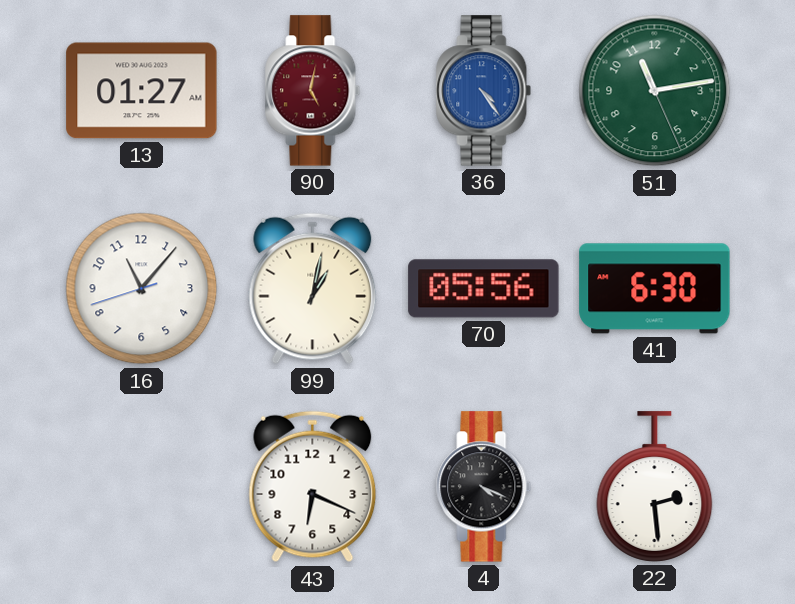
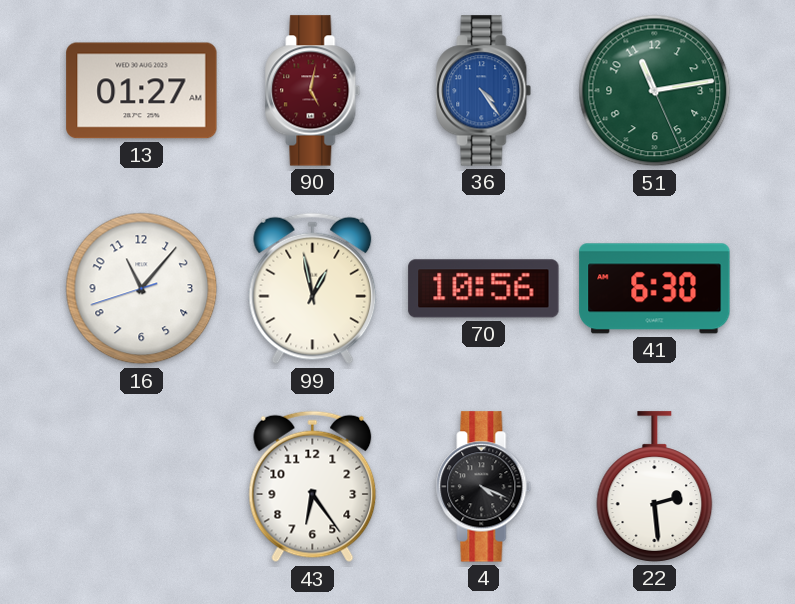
99: 1:02 -> 12:58
70: 05:56 -> 10:56
43: 6:19 -> 6:24
